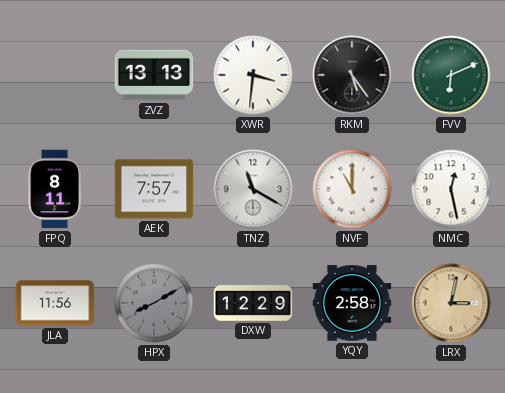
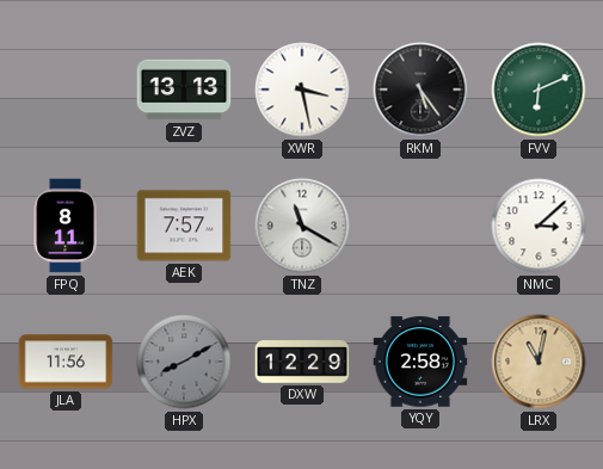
XWR: 3:31 -> 3:28
NVF: 11:00 -> none
NMC: 12:28 -> 3:08
LRX: 3:02 -> 11:02
